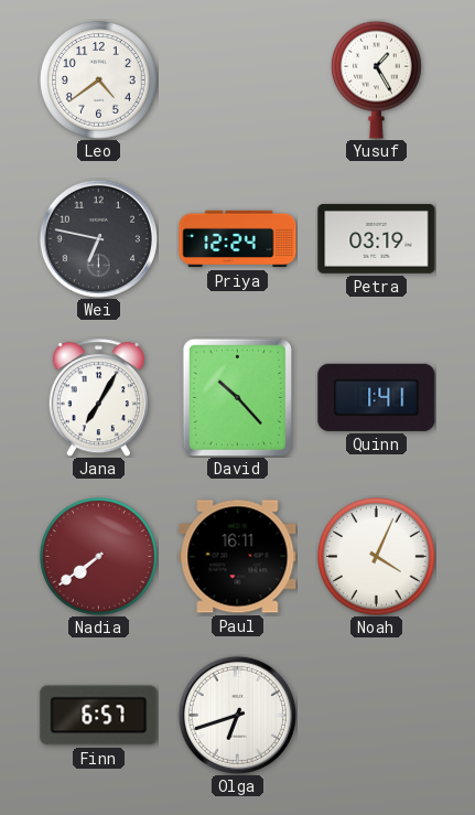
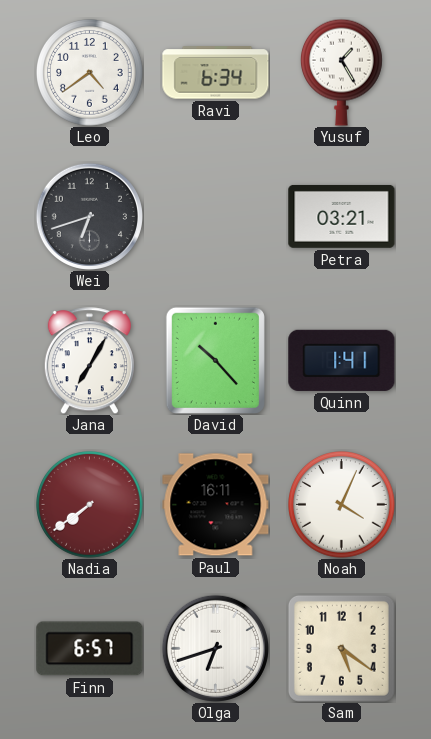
Ravi: none -> 6:34
Wei: 6:47 -> 6:42
Priya: 12:24 -> none
Petra: 03:19 -> 03:21
Sam: none -> 5:21
